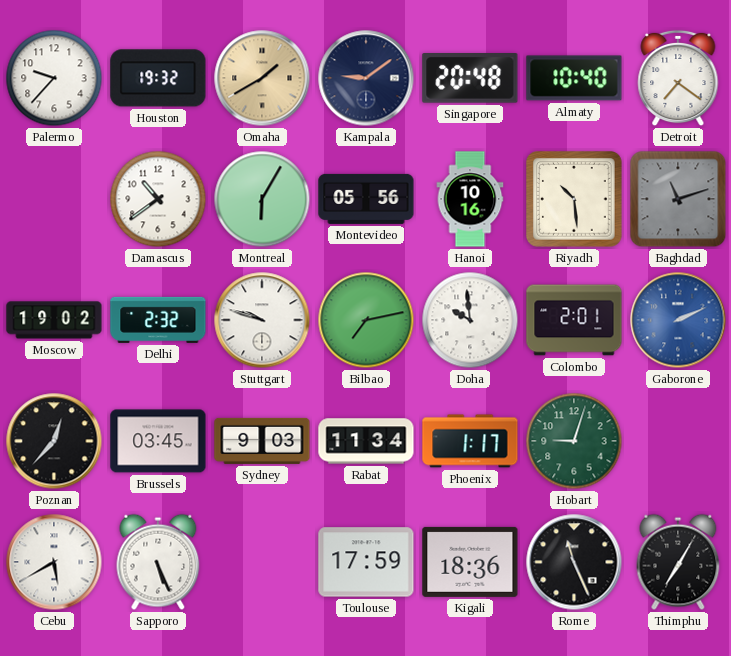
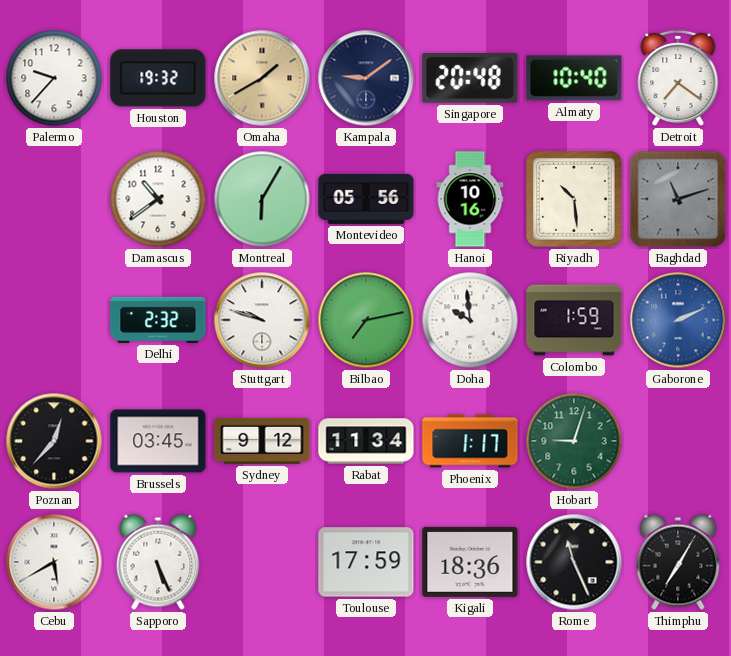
Moscow: 19:02 -> none
Colombo: 2:01 -> 1:59
Sydney: 9:03 -> 9:12
